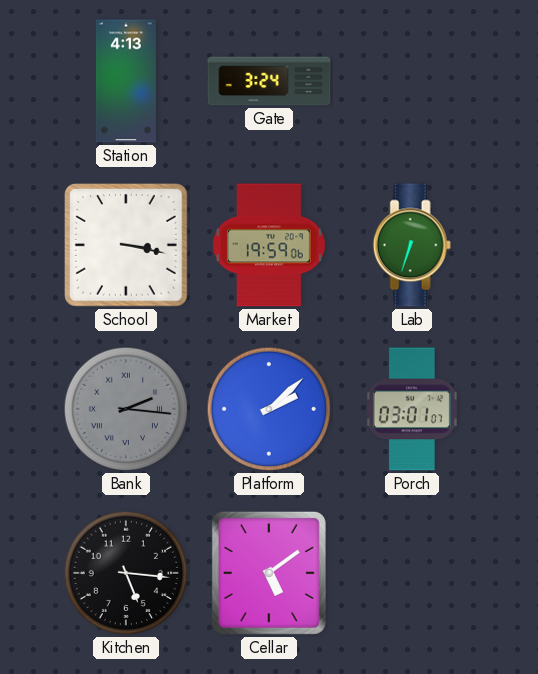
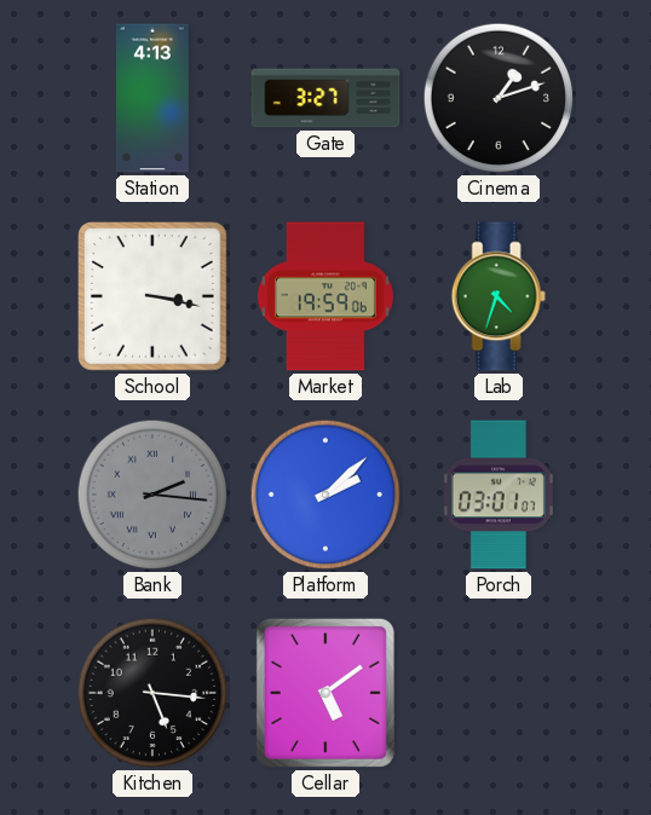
Gate: 3:24 -> 3:27
Cinema: none -> 1:12
Lab: 6:33 -> 4:33
